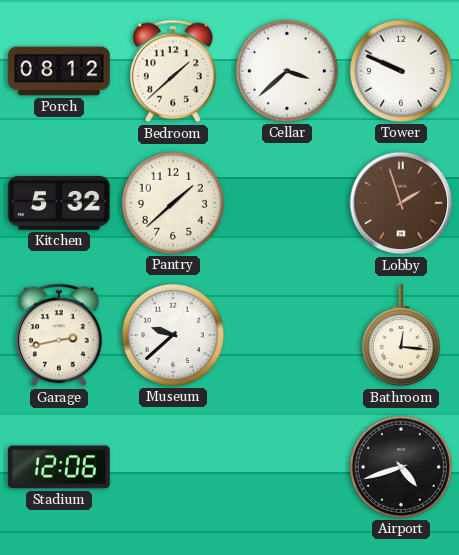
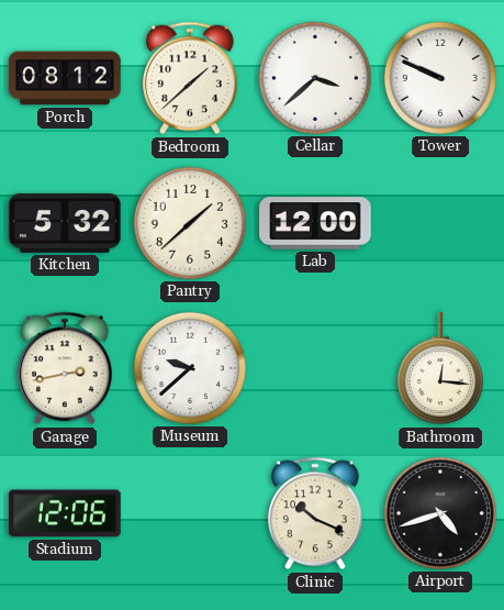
Lab: none -> 12:00
Lobby: 1:57 -> none
Clinic: none -> 10:19
